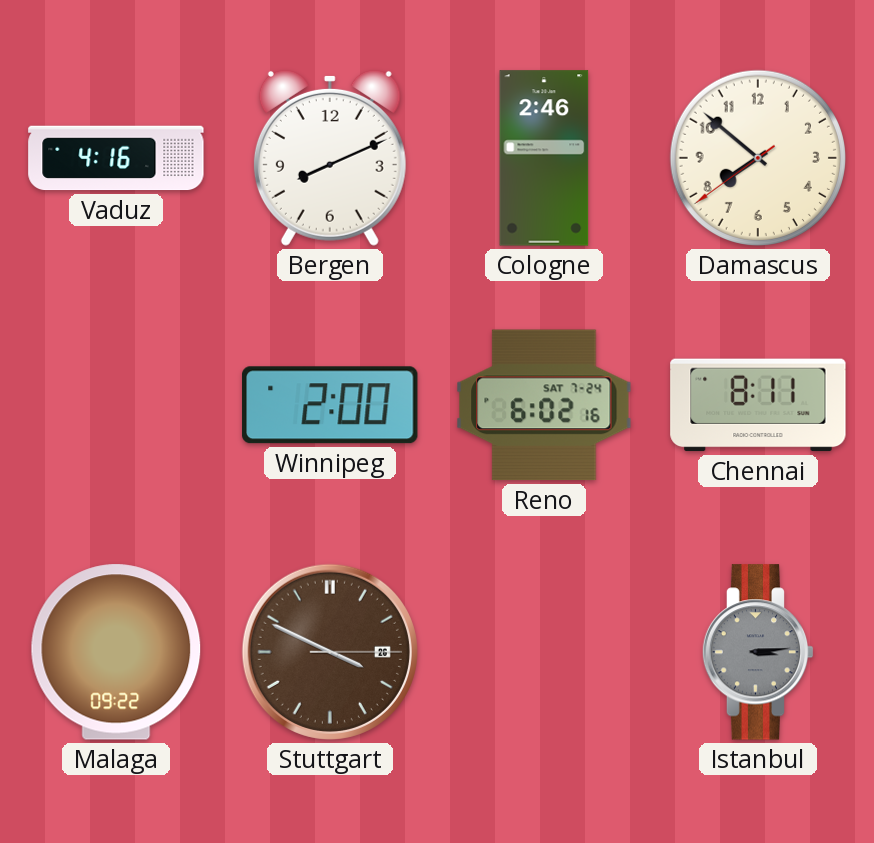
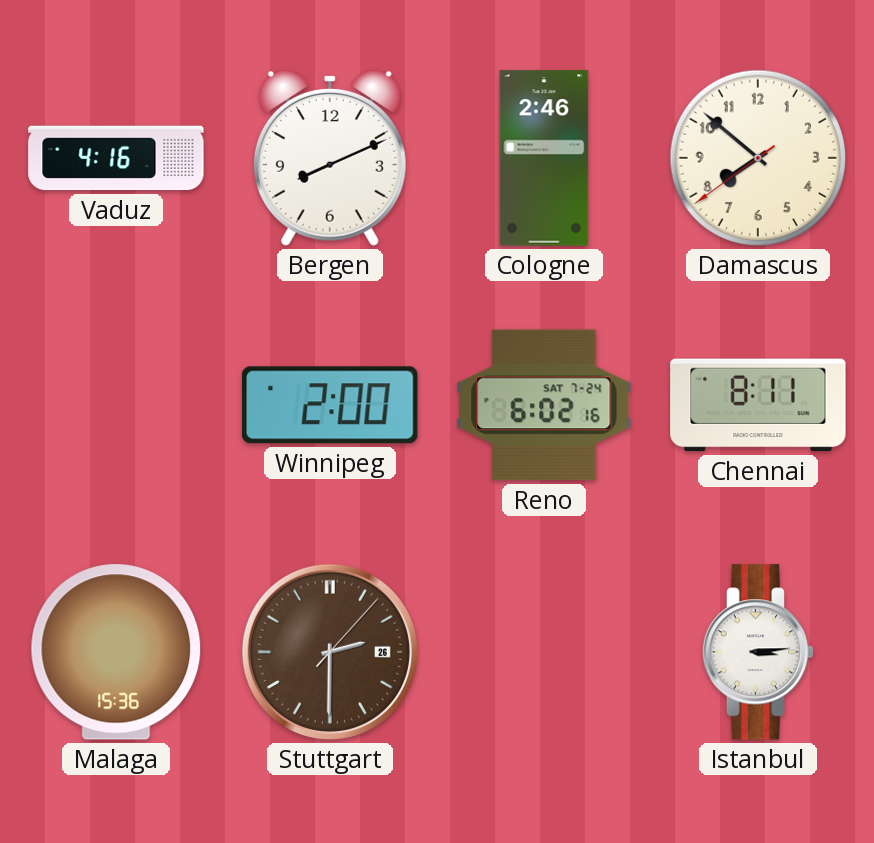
Malaga: 09:22 -> 15:36
Stuttgart: 3:49 -> 2:30
Istanbul dial: grey -> white
